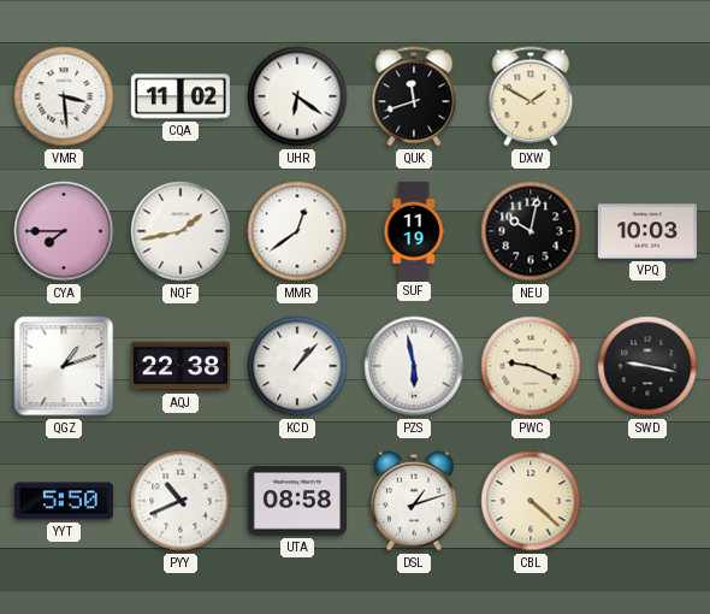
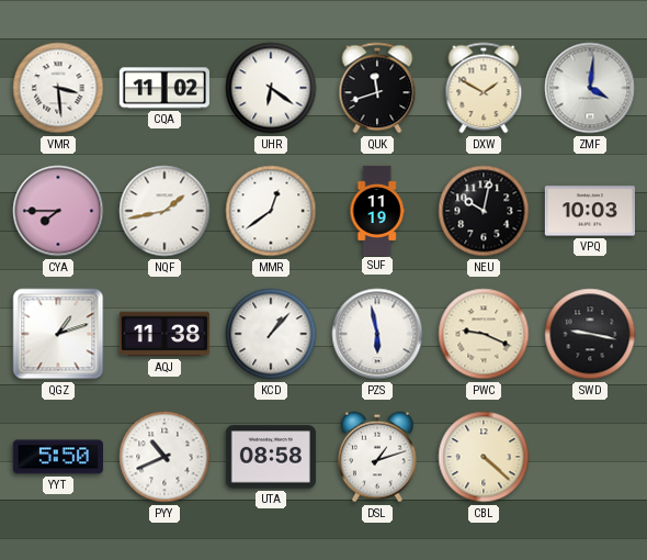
ZMF: none -> 4:01
AQJ: 22:38 -> 11:38
